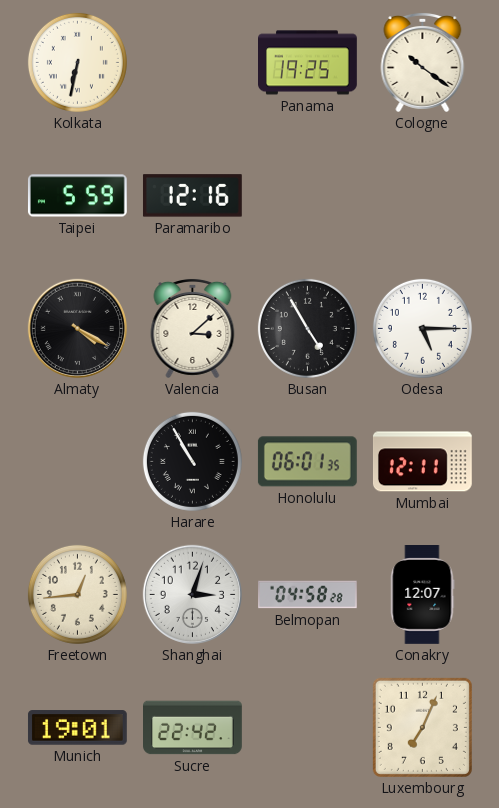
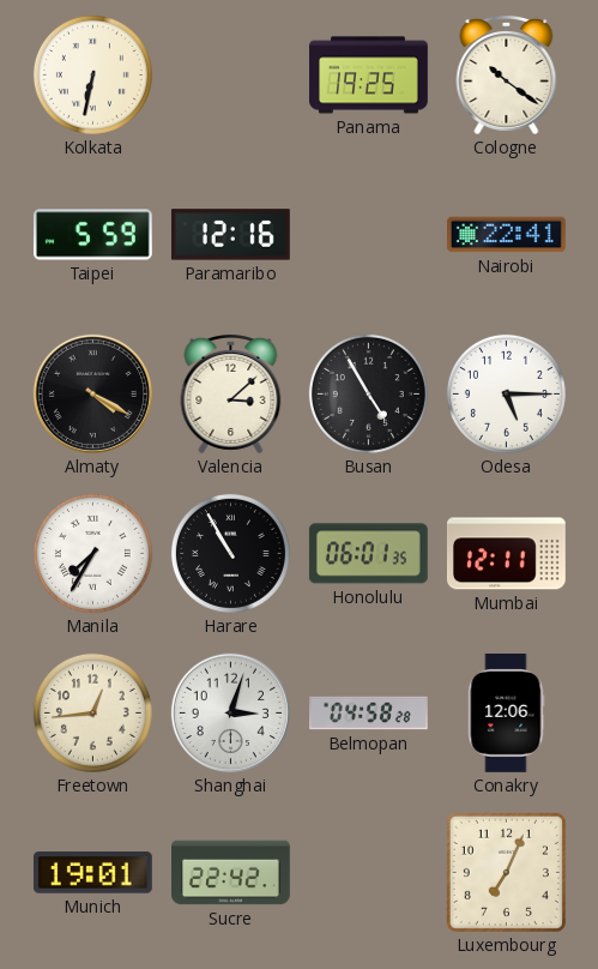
Nairobi: none -> 22:41
Manila: none -> 7:35
Conakry: 12:07 -> 12:06
